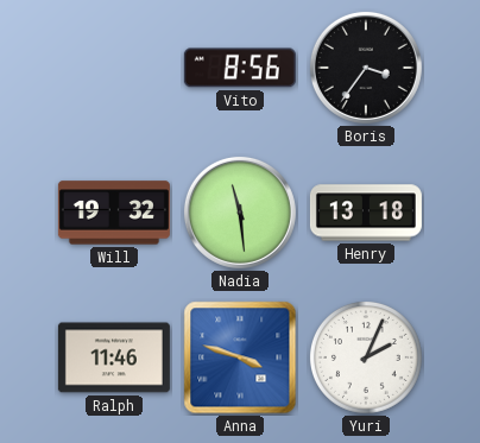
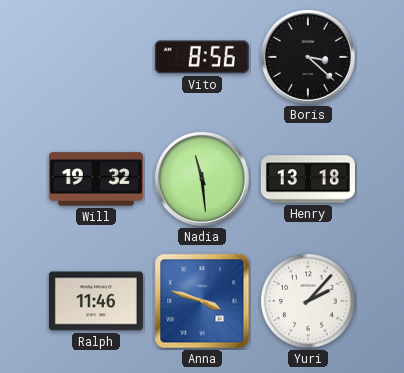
Boris: 3:36 -> 3:22
Yuri: 2:04 -> 2:07
